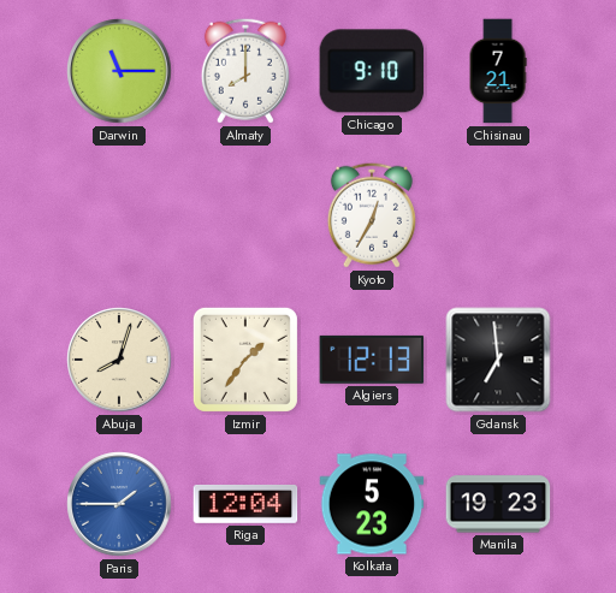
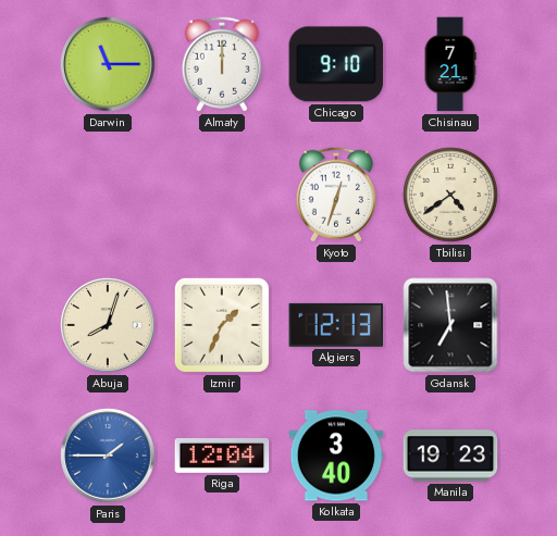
Almaty: 8:00 -> 12:00
Kyoto: 12:35 -> 12:33
Tbilisi: none -> 4:39
Izmir: 1:36 -> 1:34
Kolkata: 5:23 -> 3:40
